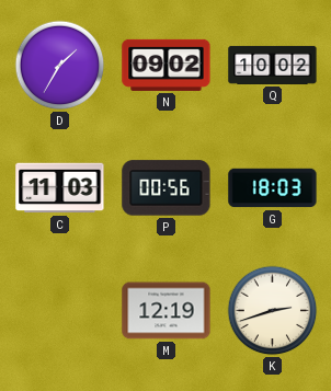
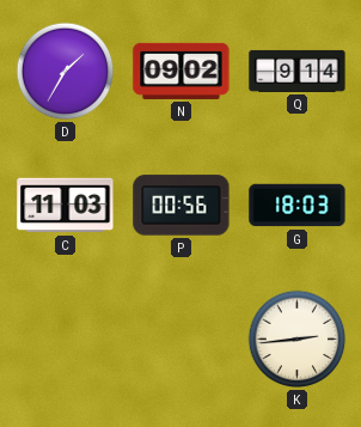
Q: 10:02 -> 9:14
M: 12:19 -> none
K: 2:42 -> 2:44
